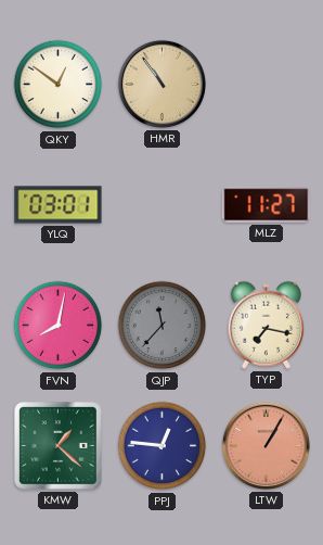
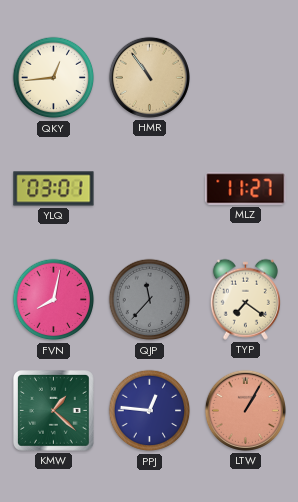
QKY: 12:51 -> 12:44
TYP: 7:17 -> 7:21
